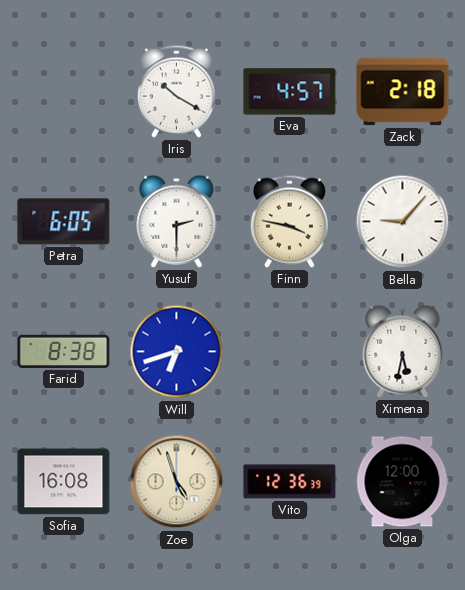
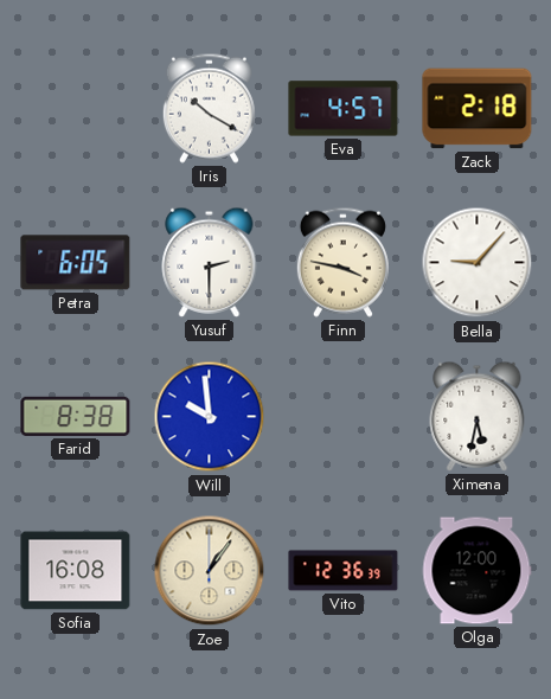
Will: 6:42 -> 9:59
Zoe: 4:57 -> 1:06
